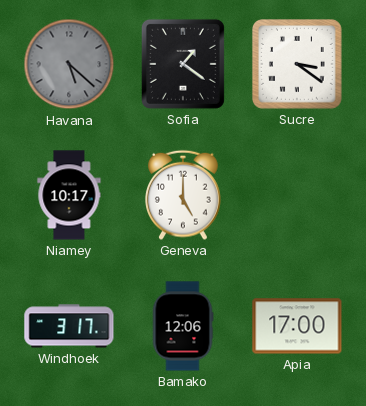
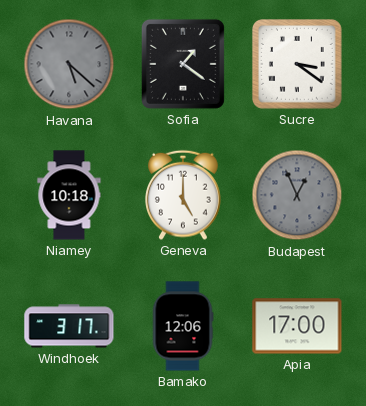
Niamey: 10:17 -> 10:18
Budapest: none -> 12:56
